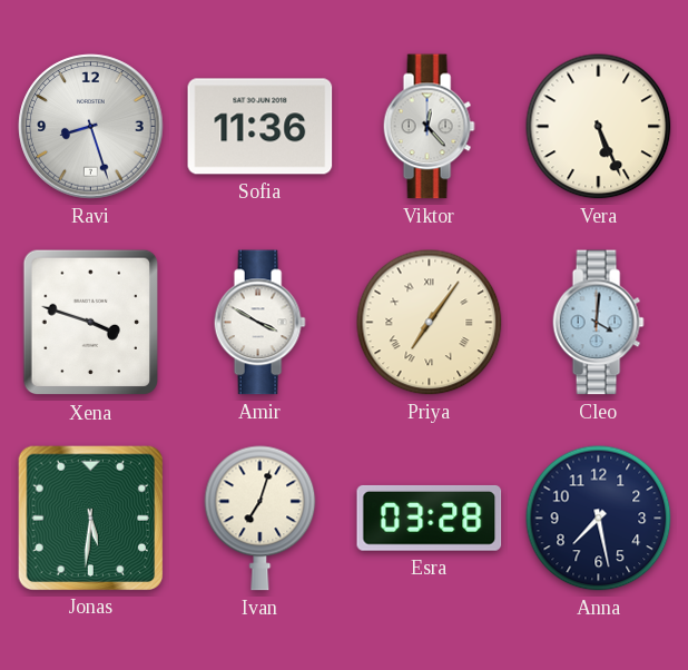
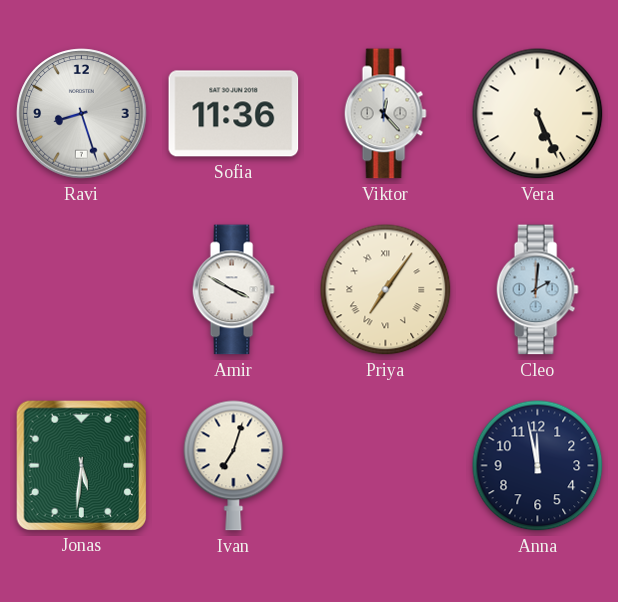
Xena: 3:48 -> none
Cleo: 4:01 -> 2:01
Esra: 03:28 -> none
Anna: 7:28 -> 11:58
